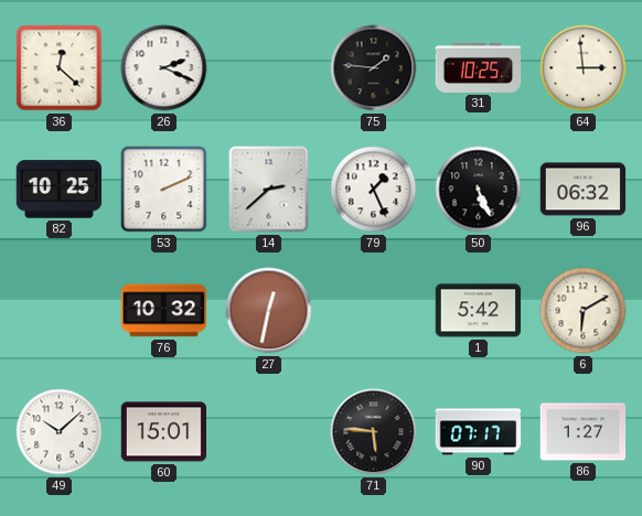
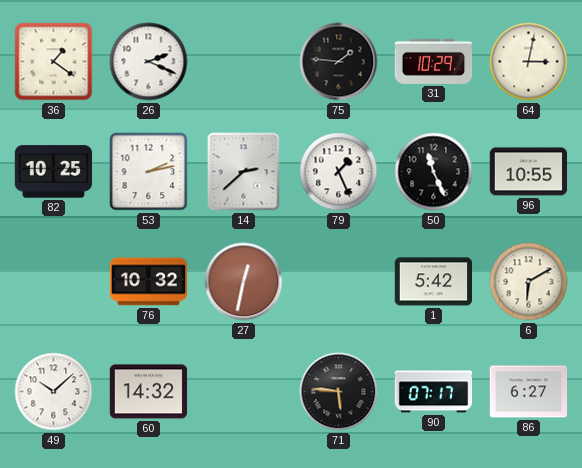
36: 12:22 -> 1:21
31: 10:25 -> 10:29
64: 2:59 -> 3:02
53: 2:11 -> 2:13
50: 5:26 -> 11:26
96: 06:32 -> 10:55
60: 15:01 -> 14:32
86: 1:27 -> 6:27
